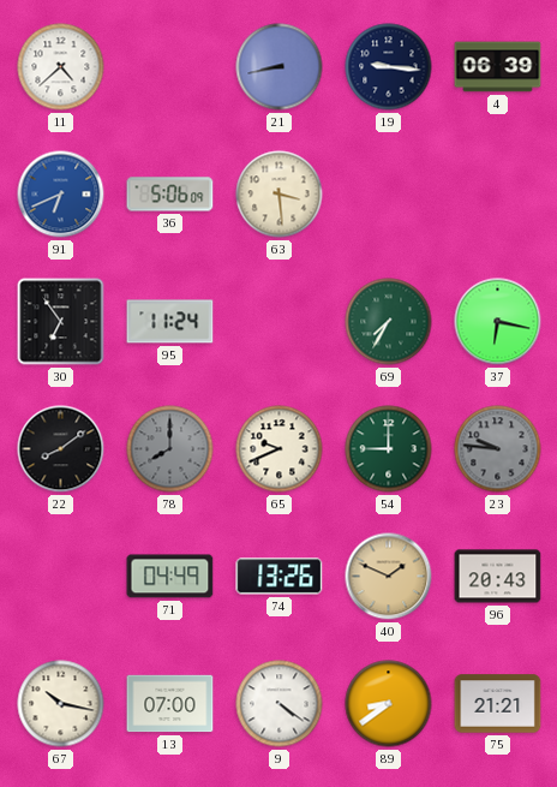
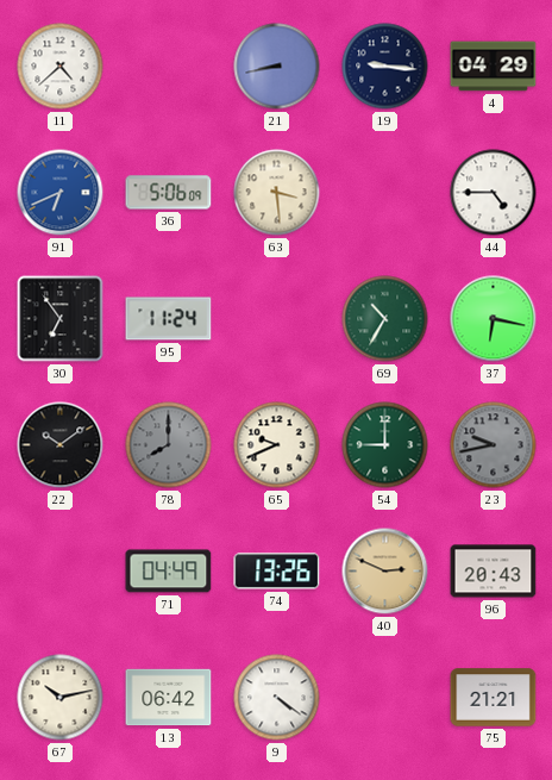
4: 06:39 -> 04:29
44: none -> 4:45
69: 7:35 -> 10:35
22: 8:09 -> 10:09
23: 9:46 -> 9:43
40: 1:49 -> 2:49
67: 10:17 -> 10:13
13: 07:00 -> 06:42
89: 8:39 -> none
